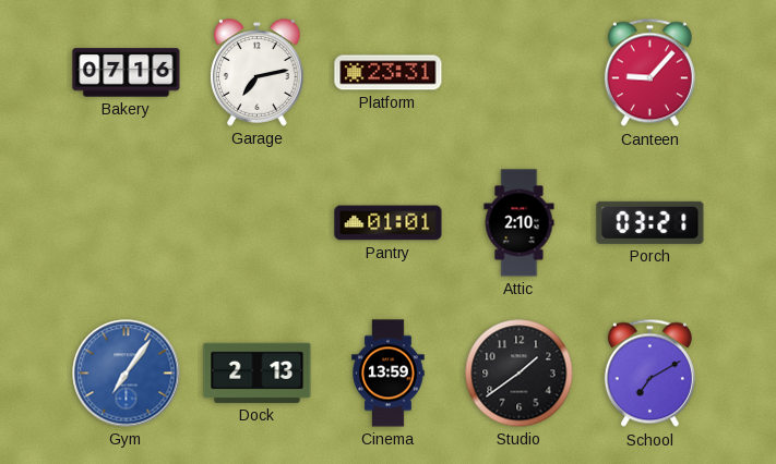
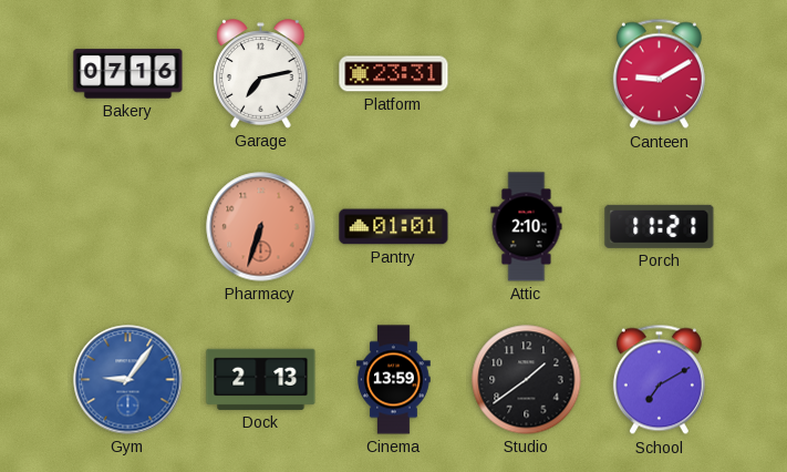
Canteen: 9:07 -> 9:10
Pharmacy: none -> 6:33
Porch: 03:21 -> 11:21
Gym: 7:06 -> 9:06
